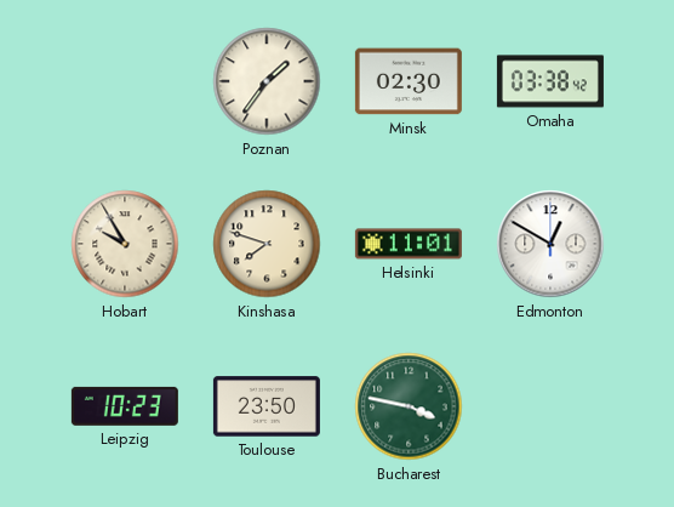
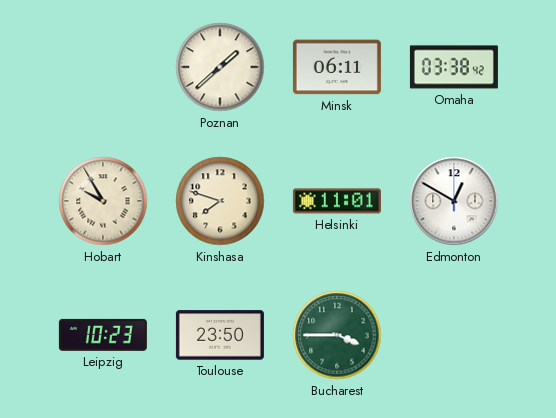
Poznan: 1:36 -> 1:38
Minsk: 02:30 -> 06:11
Bucharest: 3:47 -> 3:45
